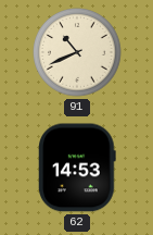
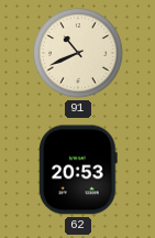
62: 14:53 -> 20:53
